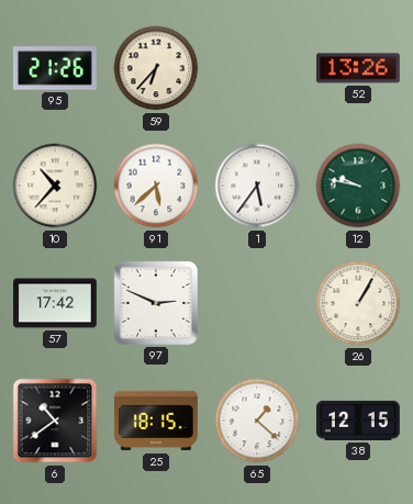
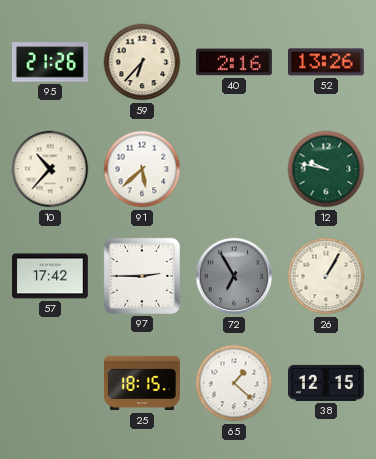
40: none -> 2:16
1: 5:36 -> none
97: 2:49 -> 2:45
72: none -> 6:55
6: 10:39 -> none
